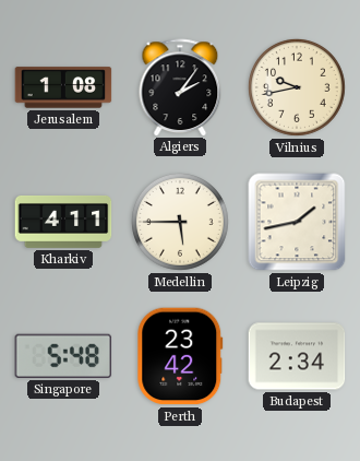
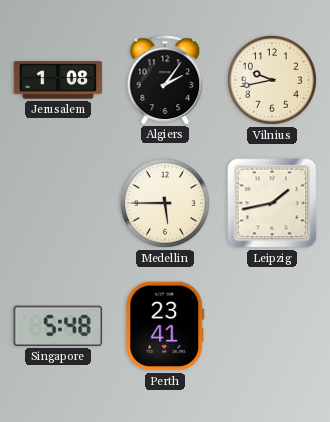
Kharkiv: 4:11 -> none
Perth: 23:42 -> 23:41
Budapest: 2:34 -> none
